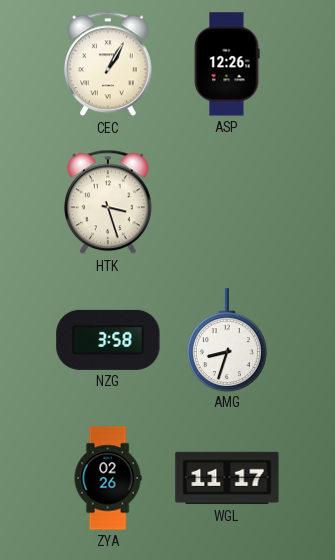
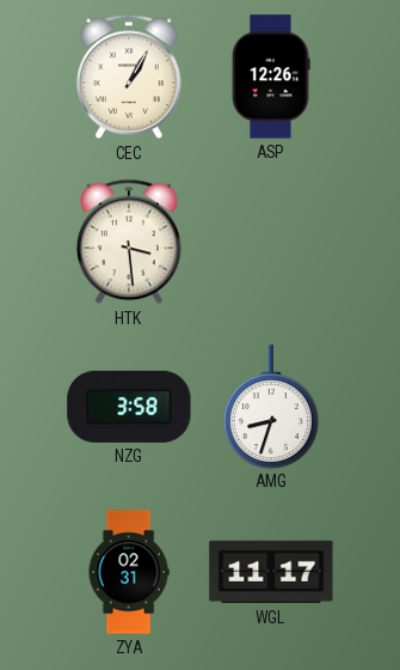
HTK: 3:27 -> 3:29
ZYA: 02:26 -> 02:31
